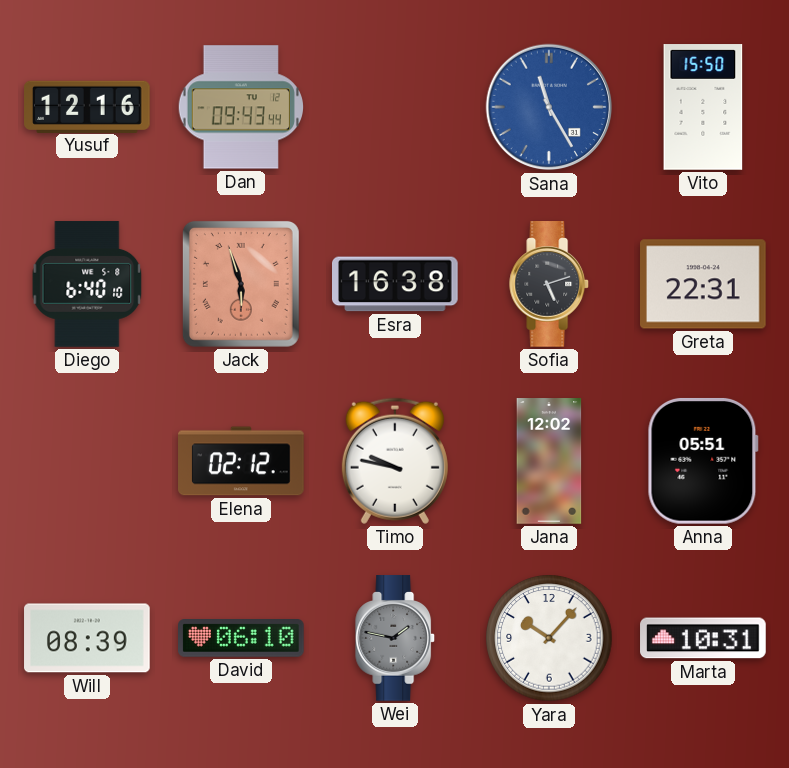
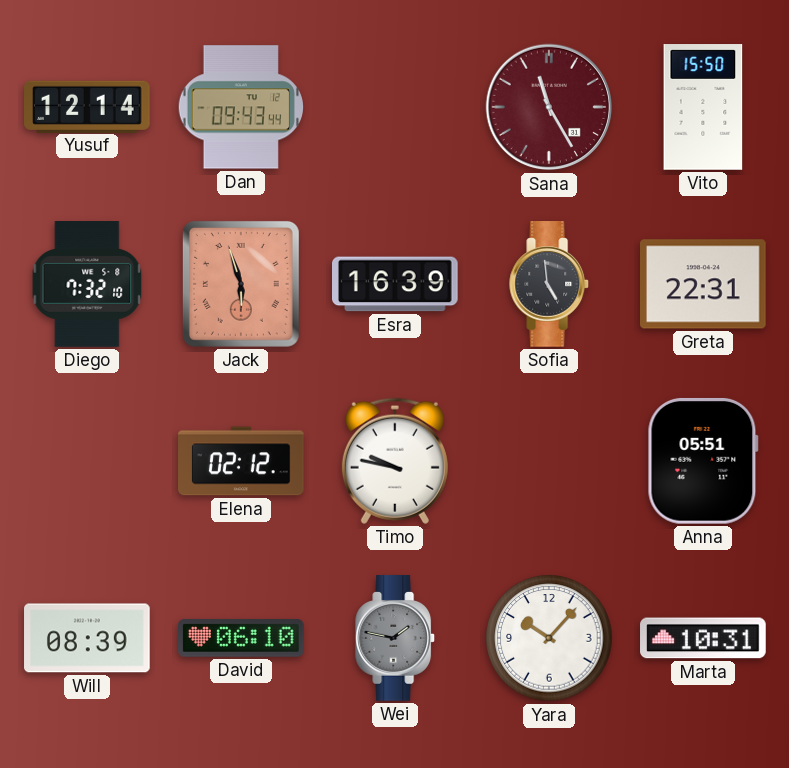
Yusuf: 12:16 -> 12:14
Sana dial: blue -> burgundy
Diego: 6:40 -> 7:32
Esra: 16:38 -> 16:39
Sofia: 5:12 -> 4:59
Jana: 12:02 -> none
